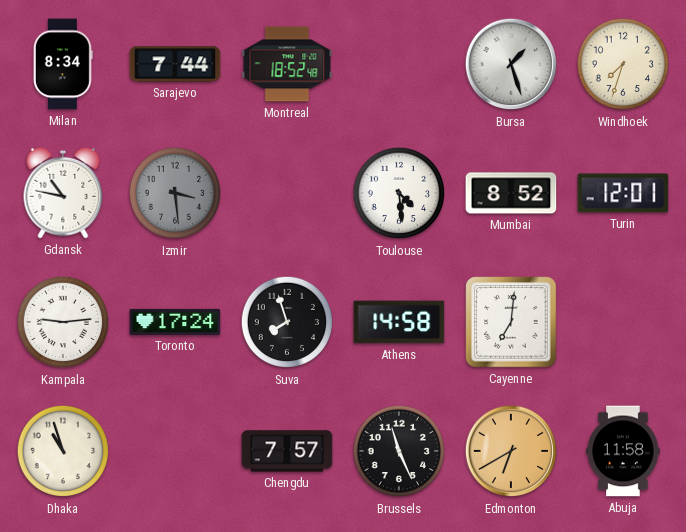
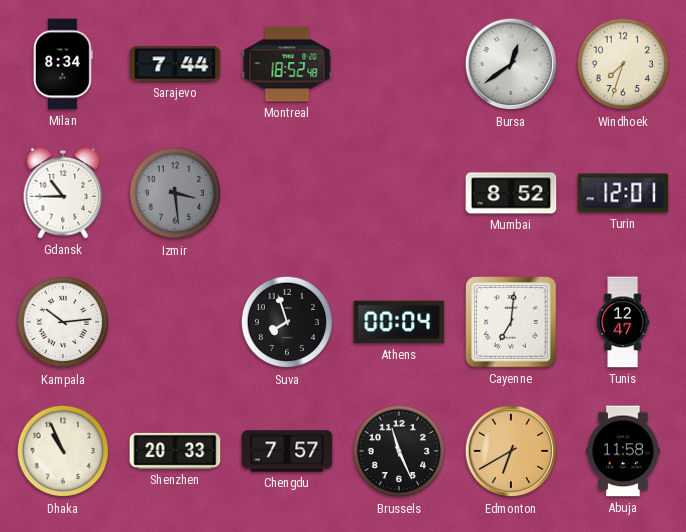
Bursa: 1:27 -> 12:39
Gdansk: 10:47 -> 10:45
Toulouse: 4:29 -> none
Kampala: 9:14 -> 10:14
Toronto: 17:24 -> none
Athens: 14:58 -> 00:04
Tunis: none -> 12:47
Dhaka: 10:57 -> 10:56
Shenzhen: none -> 20:33
